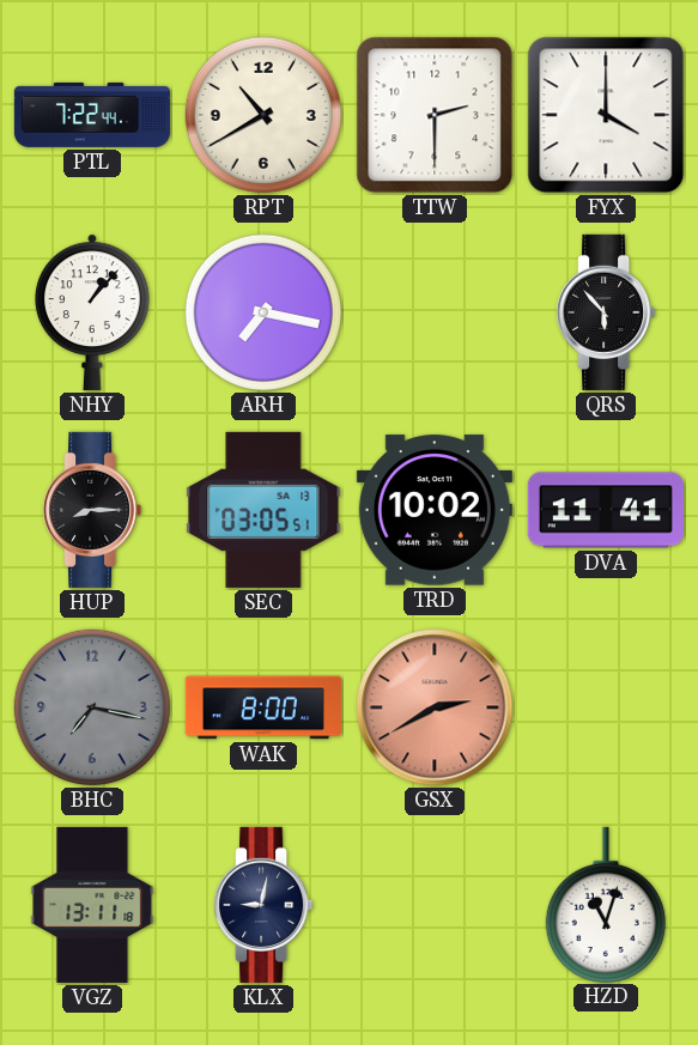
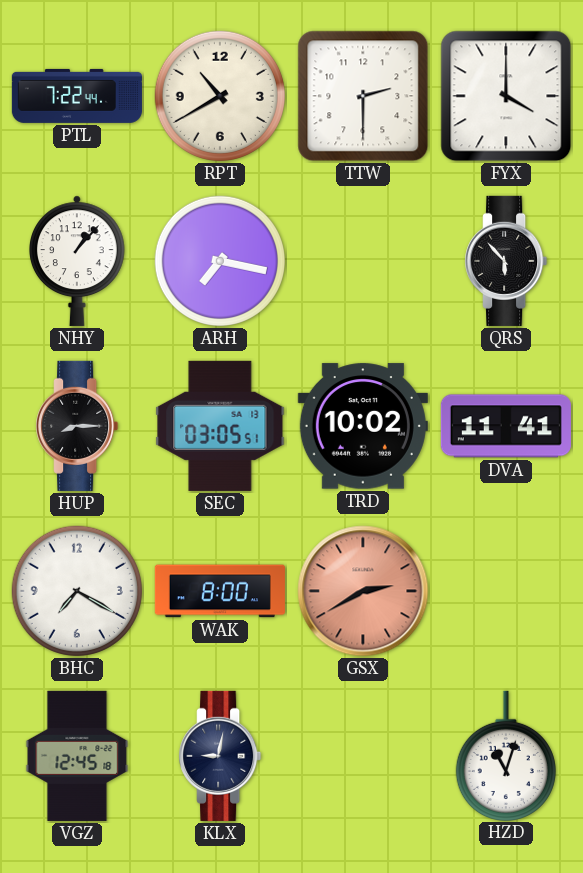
BHC: 7:17 -> 7:20
BHC dial: grey -> white
VGZ: 13:11 -> 12:45
